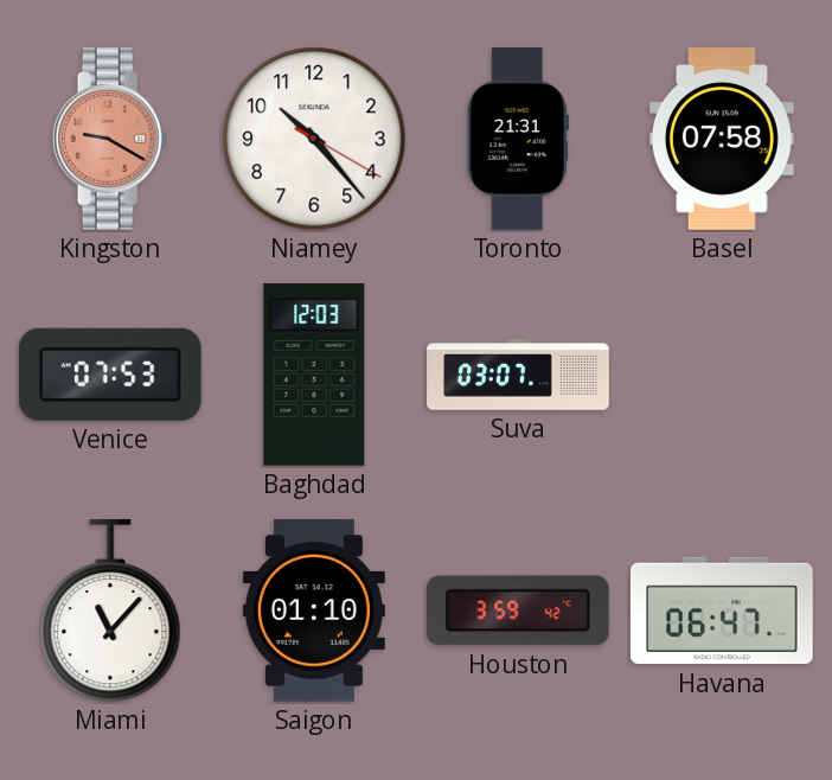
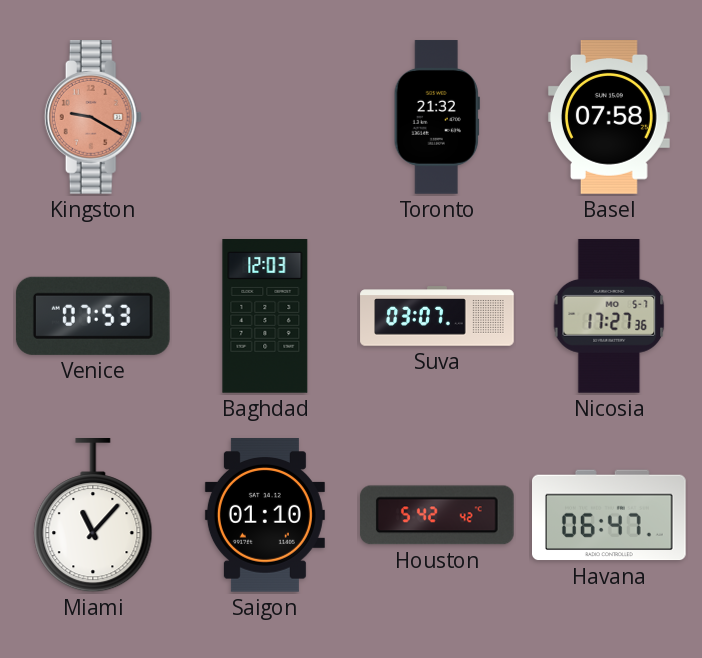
Niamey: 10:23 -> none
Toronto: 21:31 -> 21:32
Nicosia: none -> 17:27
Houston: 3:59 -> 5:42
